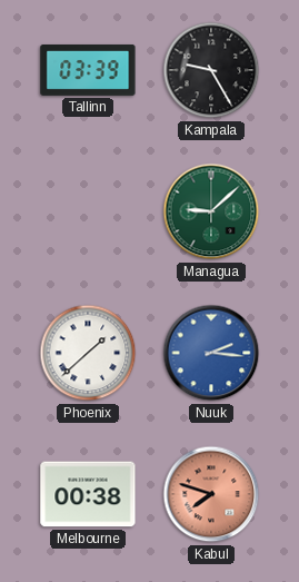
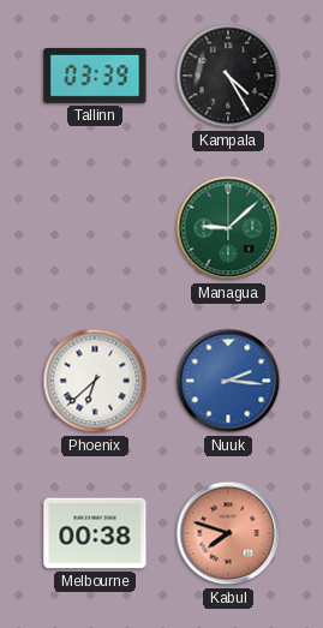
Kampala: 9:25 -> 4:25
Phoenix: 1:38 -> 6:38
